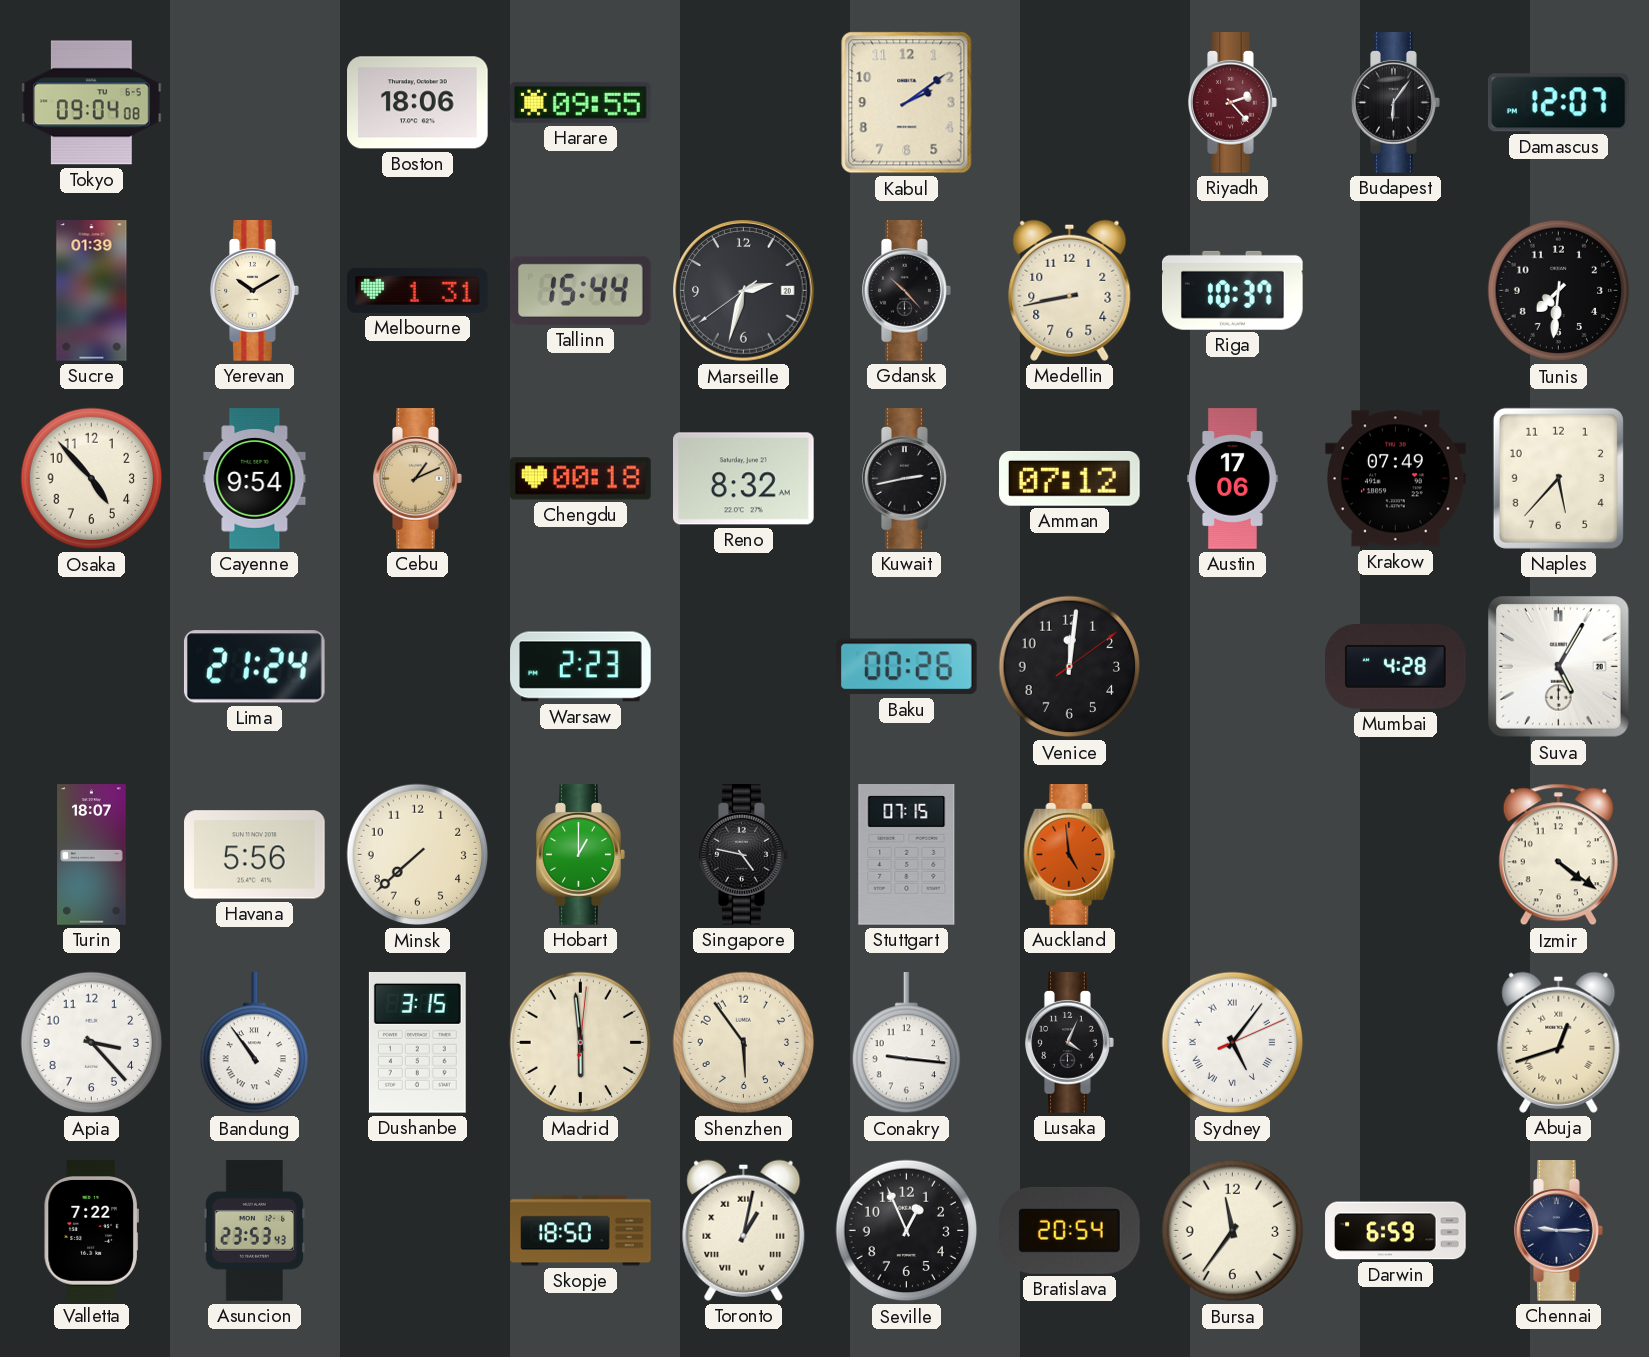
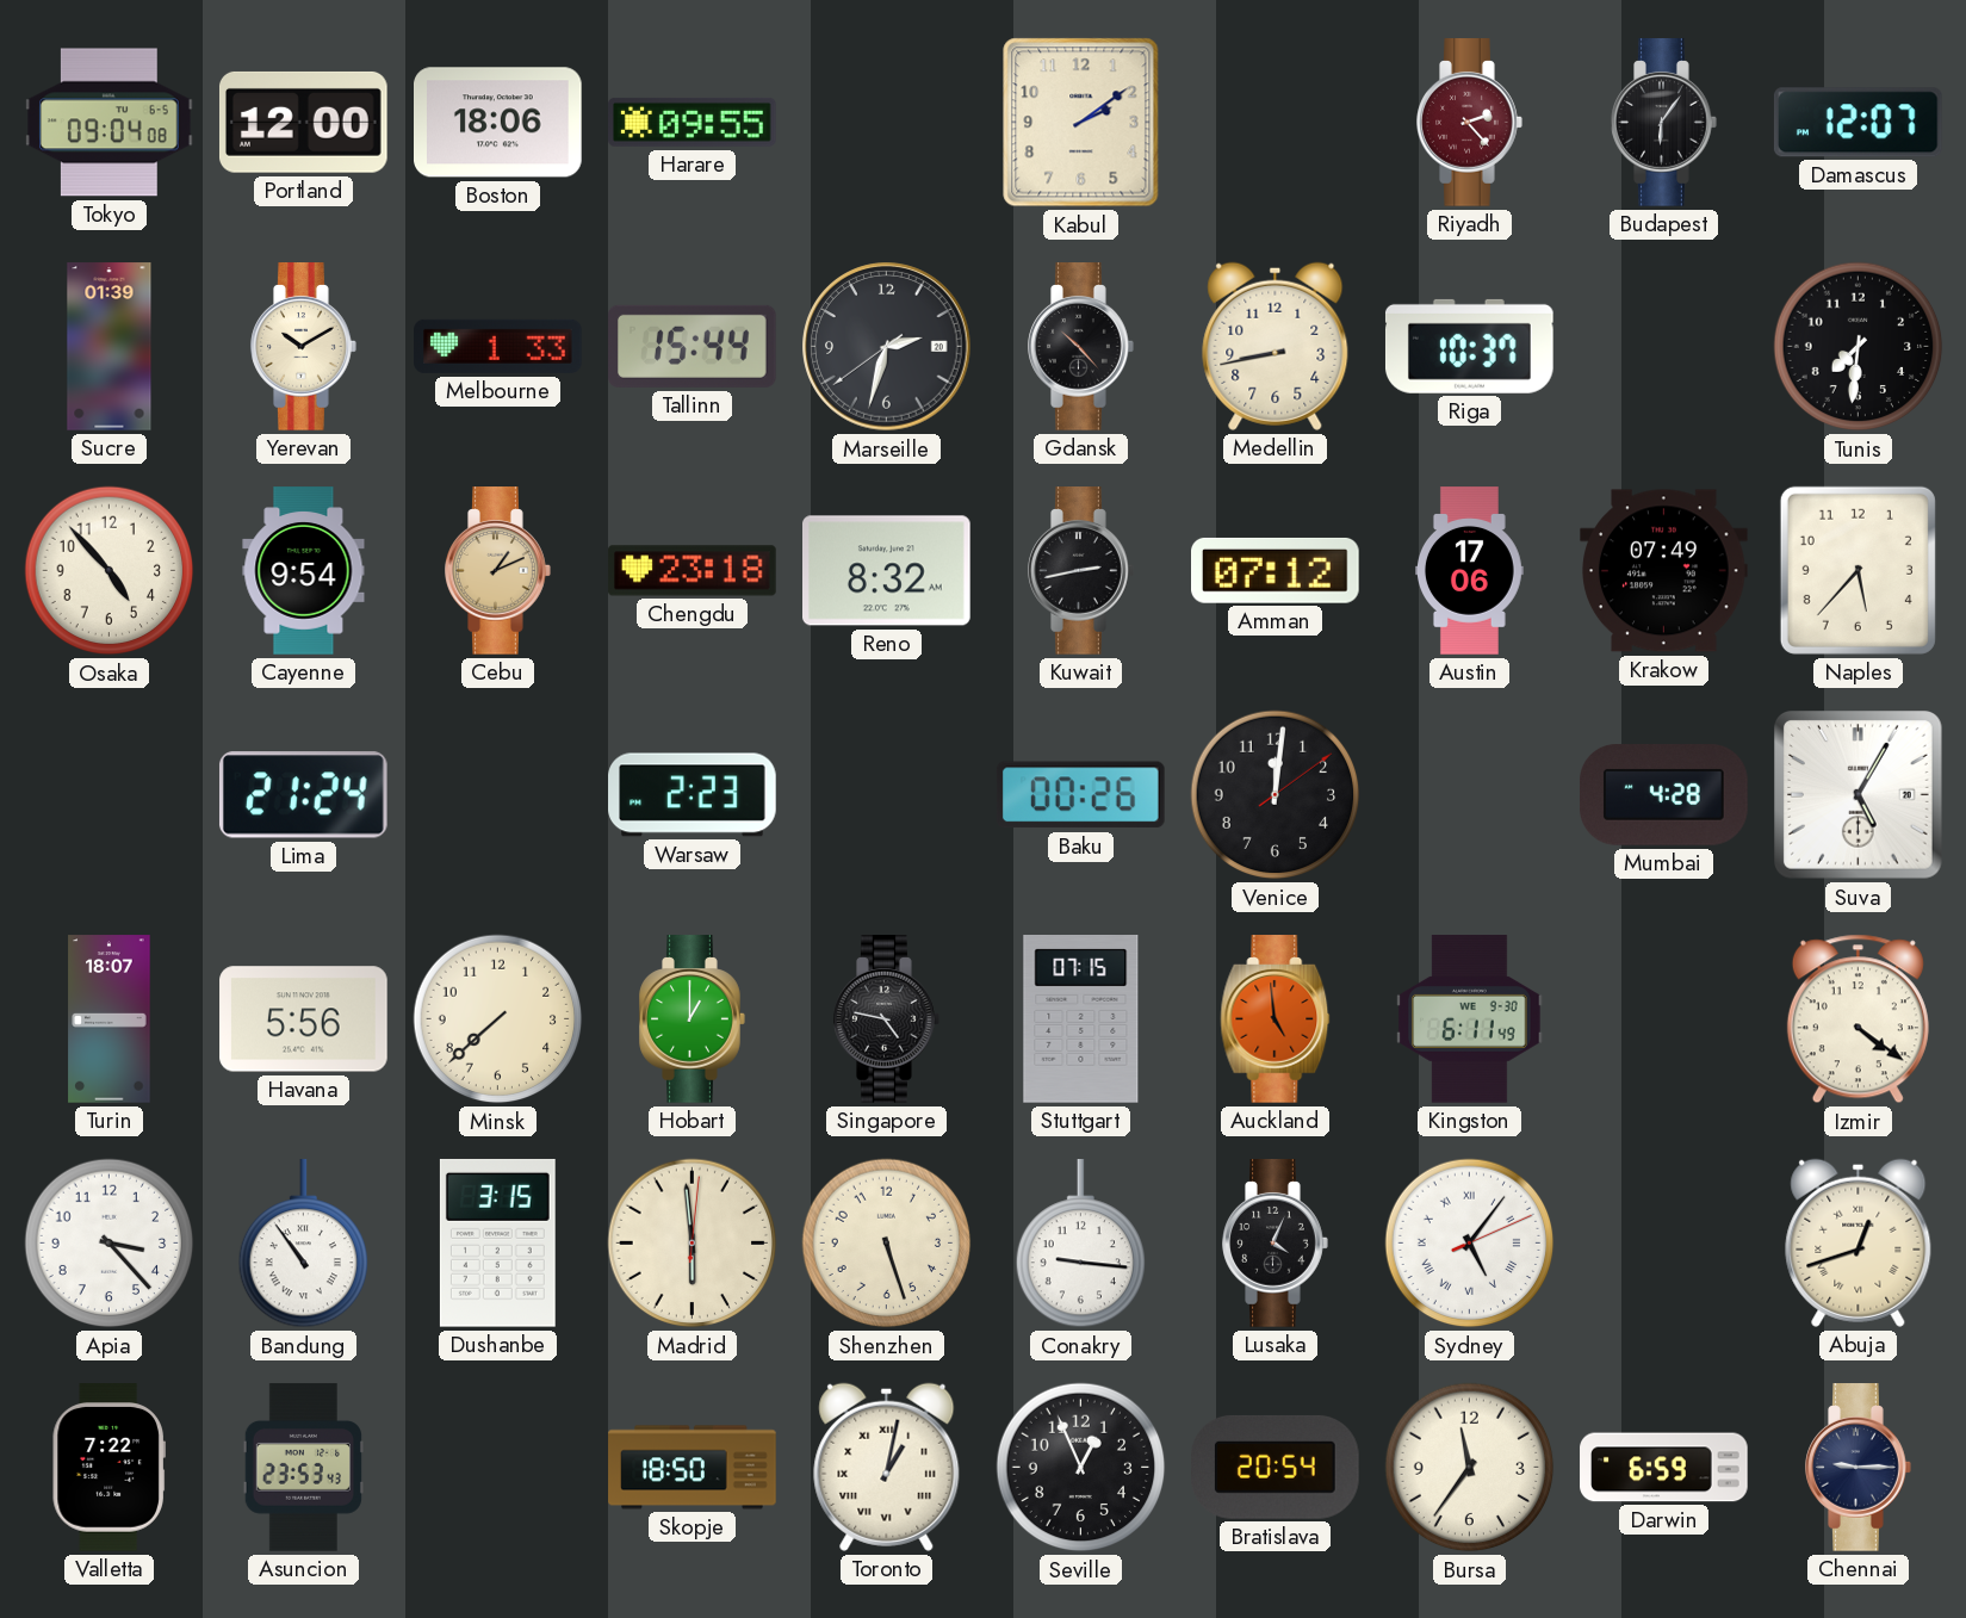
Portland: none -> 12:00
Melbourne: 1:31 -> 1:33
Chengdu: 00:18 -> 23:18
Kingston: none -> 6:11
Shenzhen: 5:54 -> 5:27
